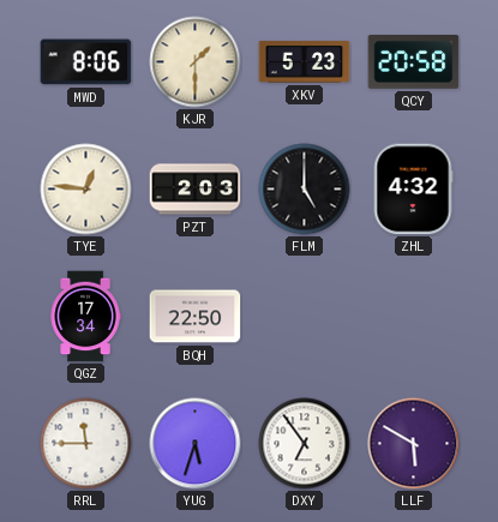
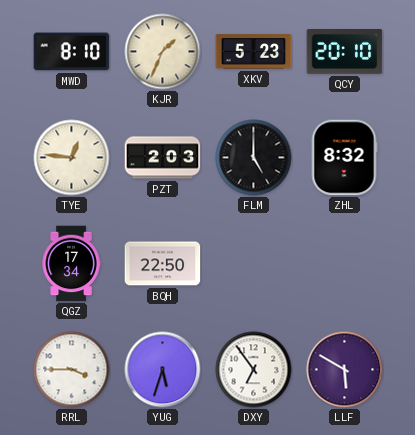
MWD: 8:06 -> 8:10
KJR: 1:30 -> 1:34
QCY: 20:58 -> 20:10
ZHL: 4:32 -> 8:32
RRL: 11:45 -> 3:45
